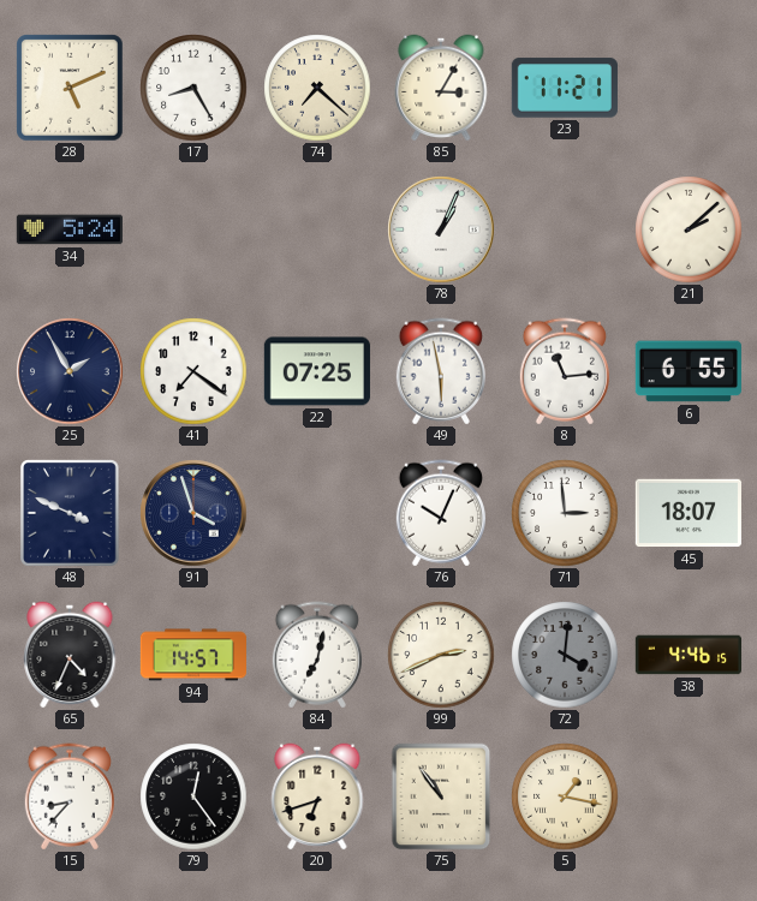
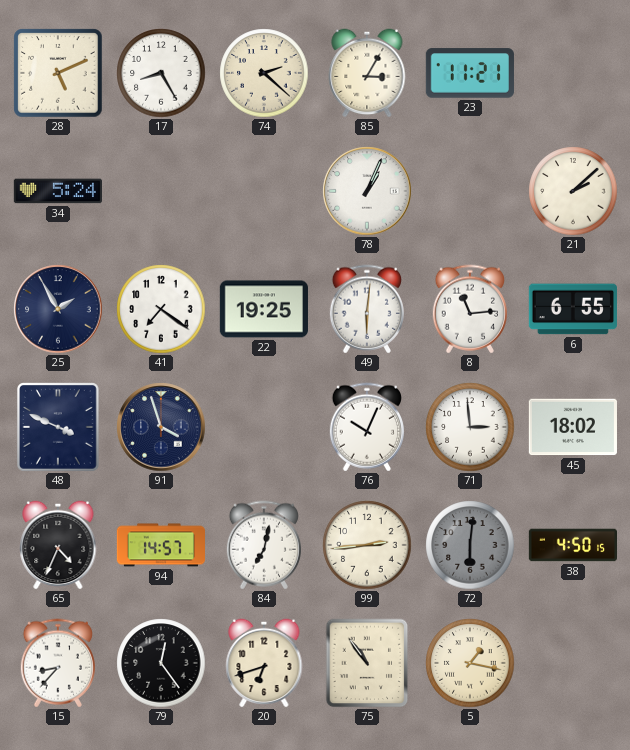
74: 7:22 -> 2:22
22: 07:25 -> 19:25
49: 5:58 -> 6:01
45: 18:07 -> 18:02
99: 2:41 -> 2:44
72: 4:01 -> 6:01
38: 4:46 -> 4:50
